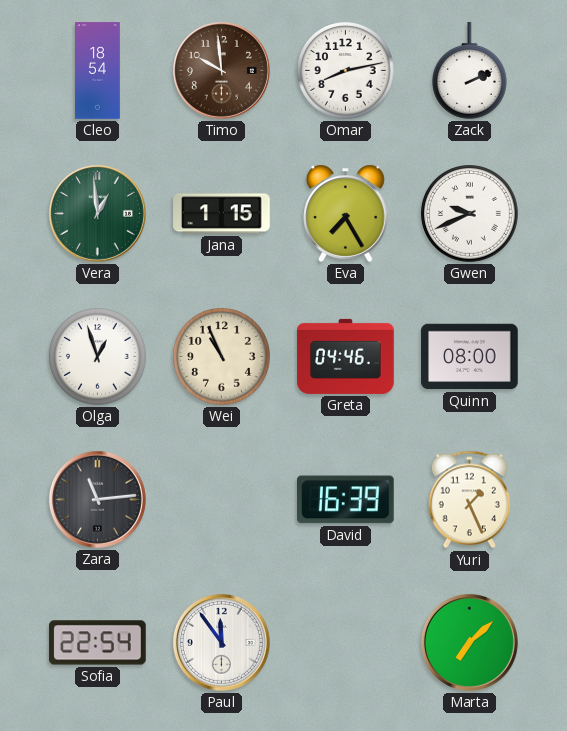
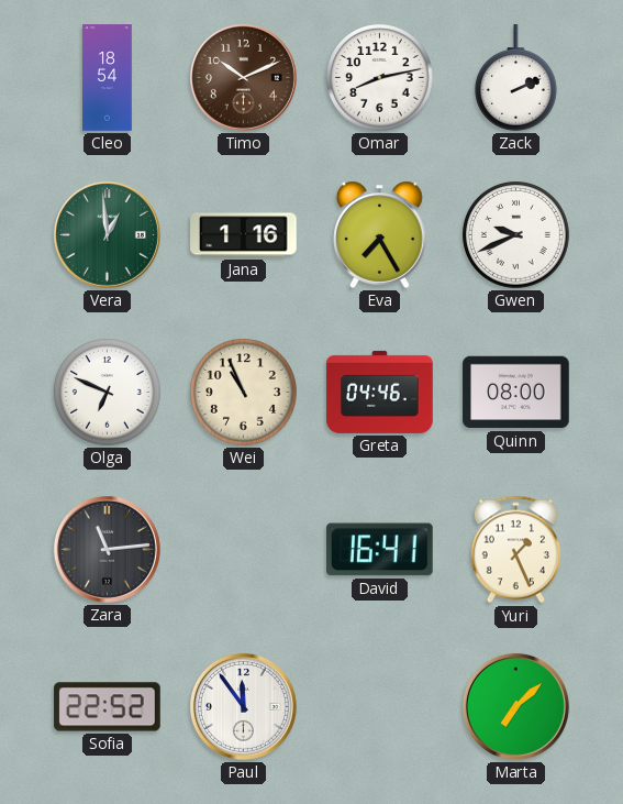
Timo: 9:59 -> 10:11
Jana: 1:15 -> 1:16
Olga: 12:57 -> 6:49
David: 16:39 -> 16:41
Sofia: 22:54 -> 22:52
